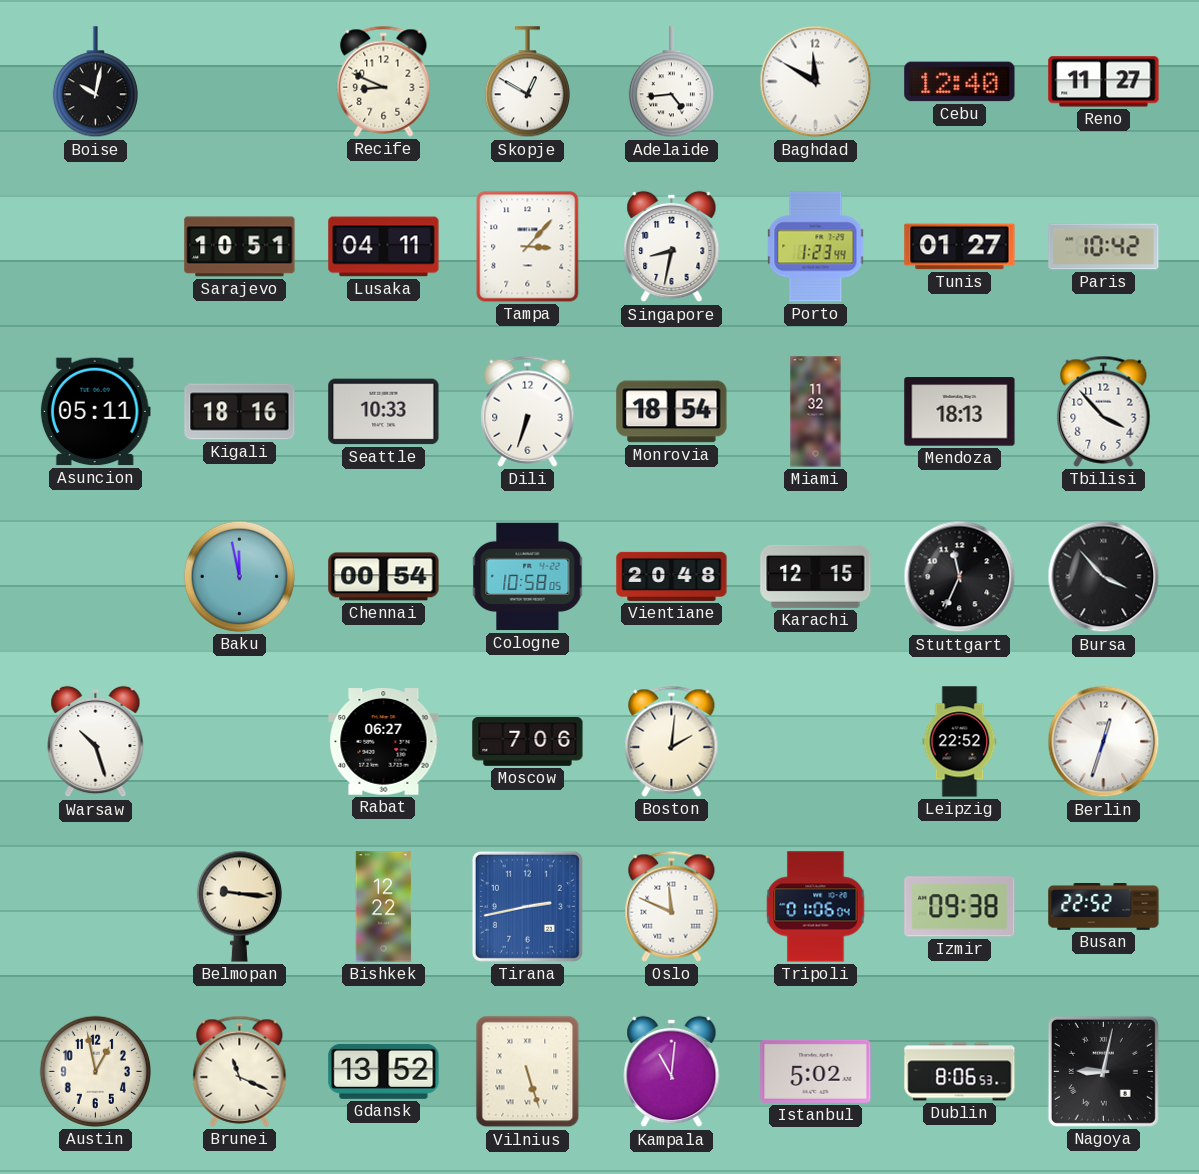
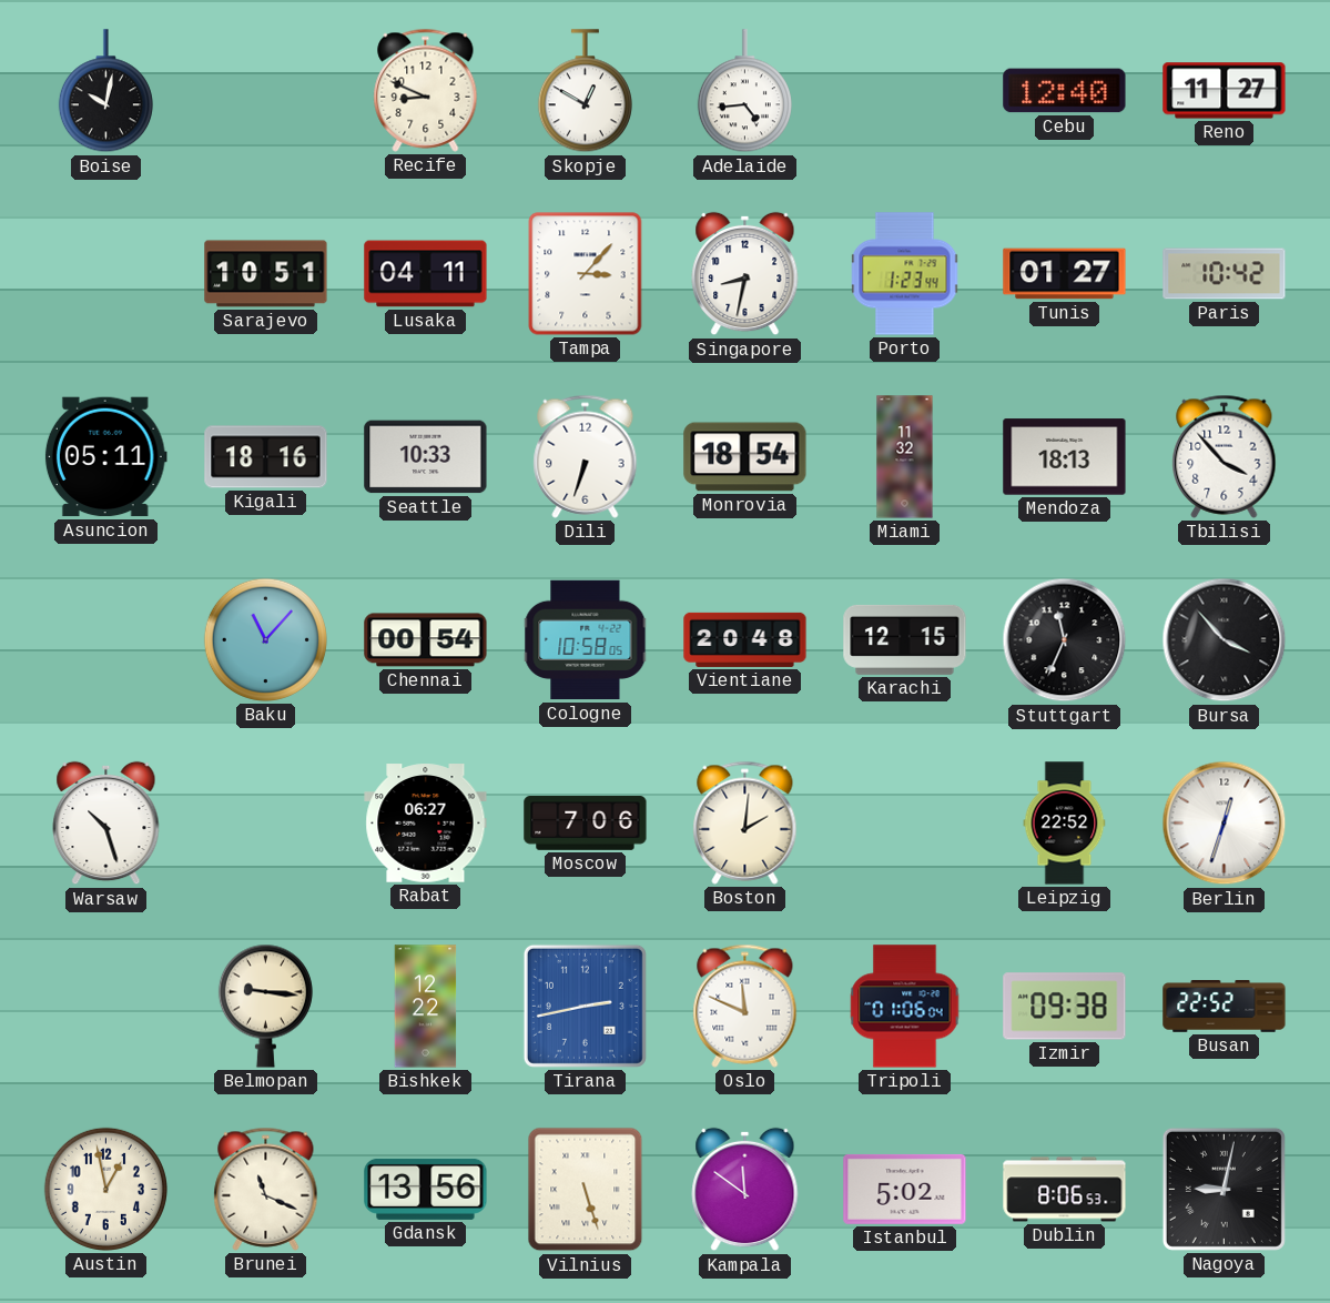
Baghdad: 11:50 -> none
Baku: 11:58 -> 11:07
Gdansk: 13:52 -> 13:56
Kampala: 11:01 -> 11:51
